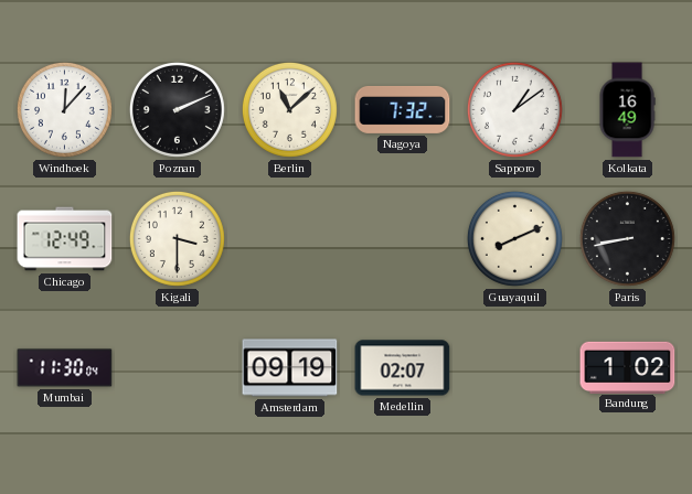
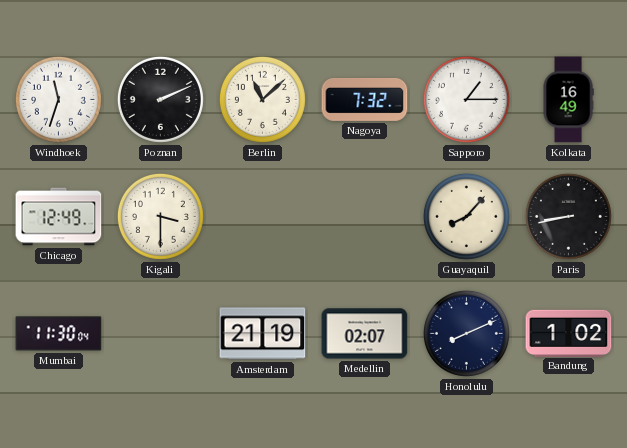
Windhoek: 12:07 -> 11:33
Sapporo: 1:09 -> 1:15
Guayaquil: 8:11 -> 8:07
Amsterdam: 09:19 -> 21:19
Honolulu: none -> 8:11
